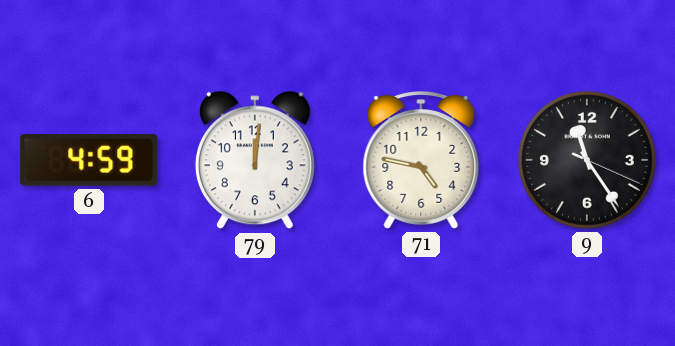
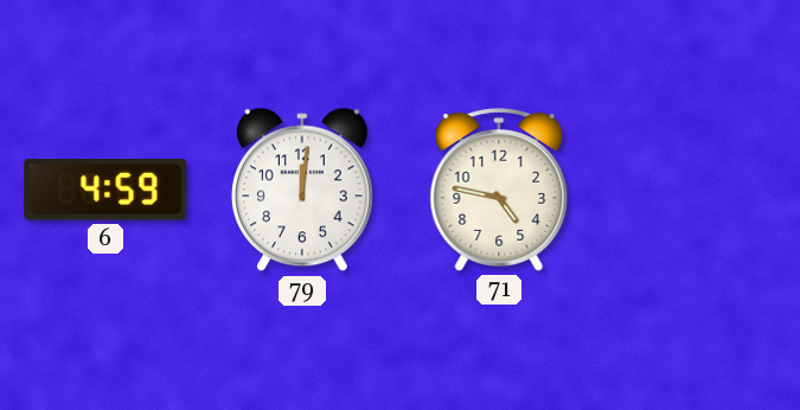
9: 11:24 -> none
